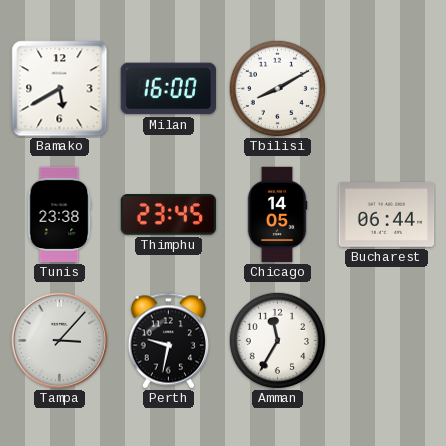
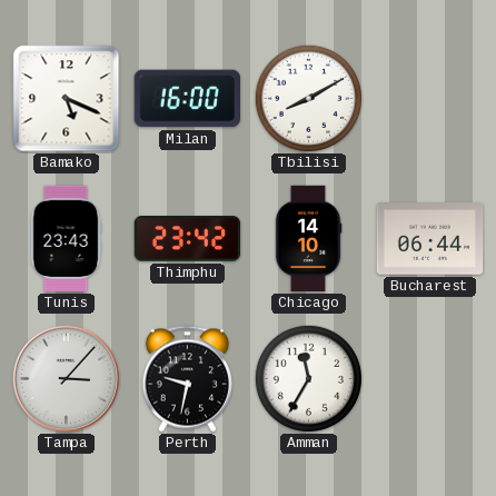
Bamako: 5:40 -> 5:19
Tunis: 23:38 -> 23:43
Thimphu: 23:45 -> 23:42
Chicago: 14:05 -> 14:10
